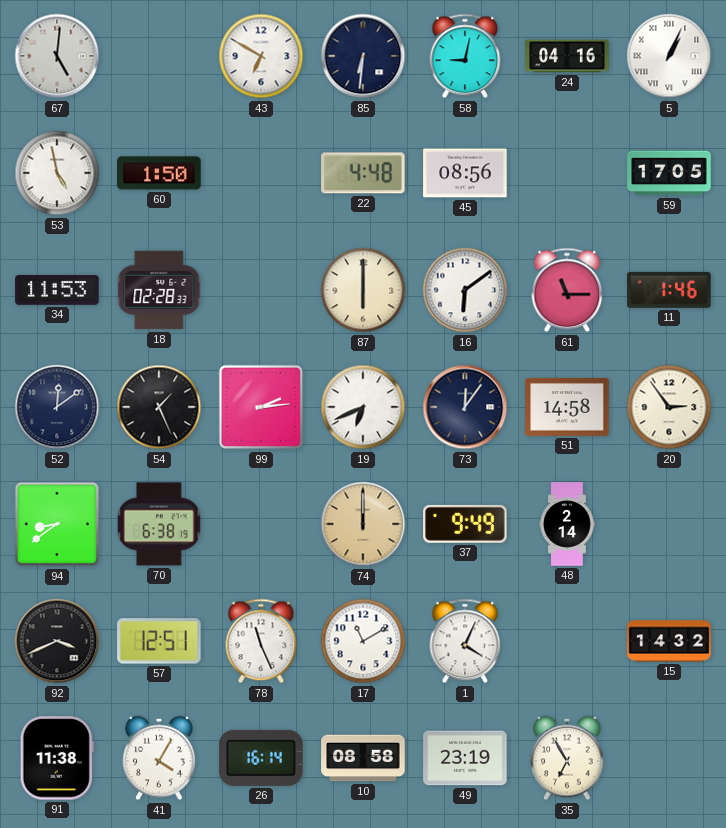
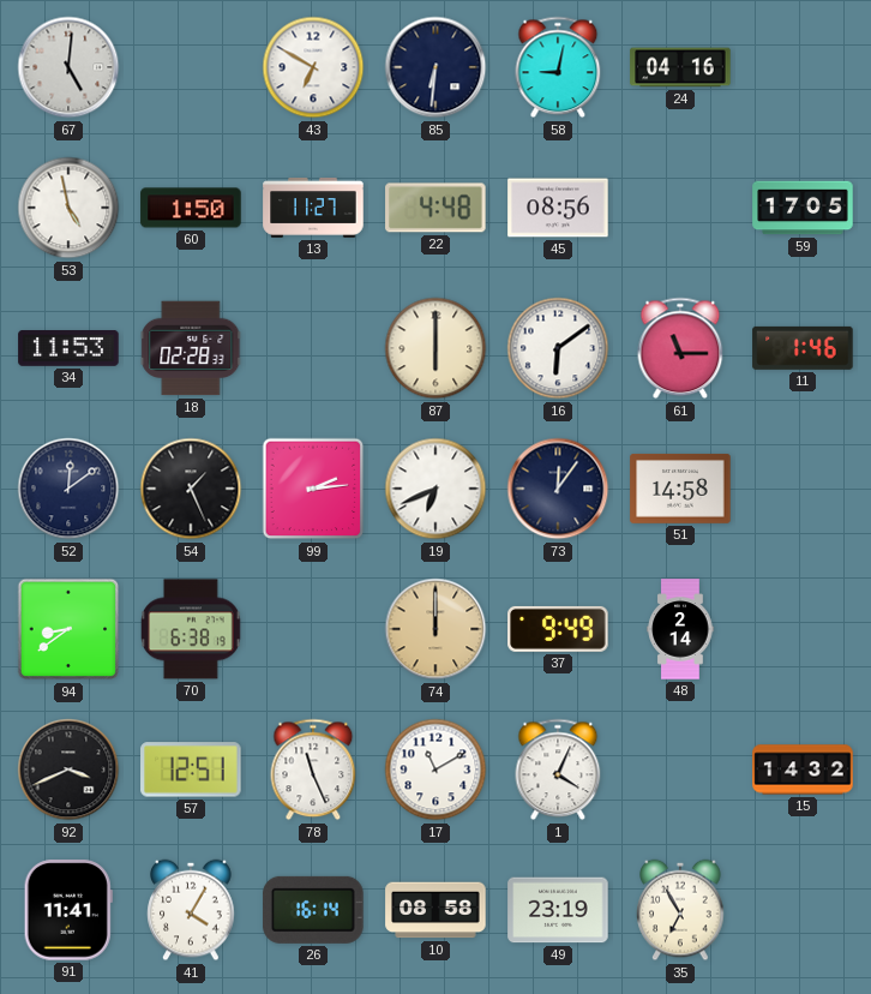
5: 1:04 -> none
13: none -> 11:27
20: 2:54 -> none
91: 11:38 -> 11:41
